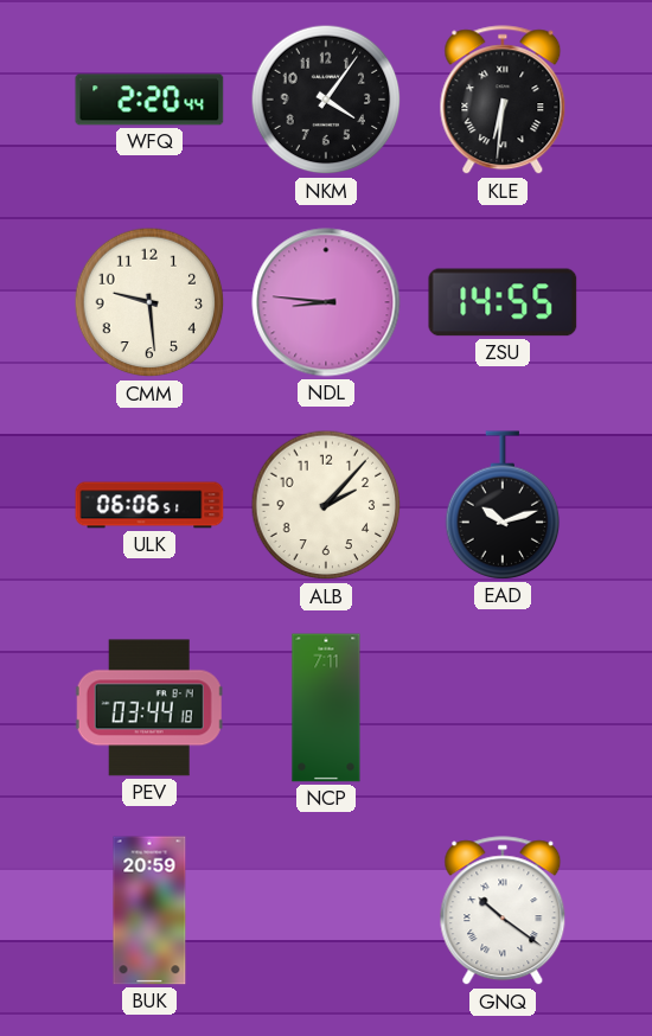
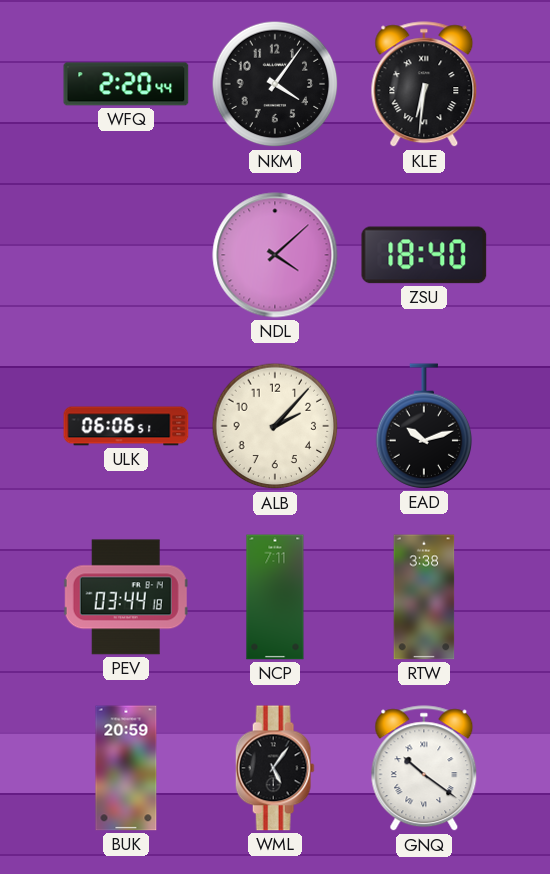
CMM: 9:29 -> none
NDL: 8:46 -> 4:08
ZSU: 14:55 -> 18:40
RTW: none -> 3:38
WML: none -> 5:06
